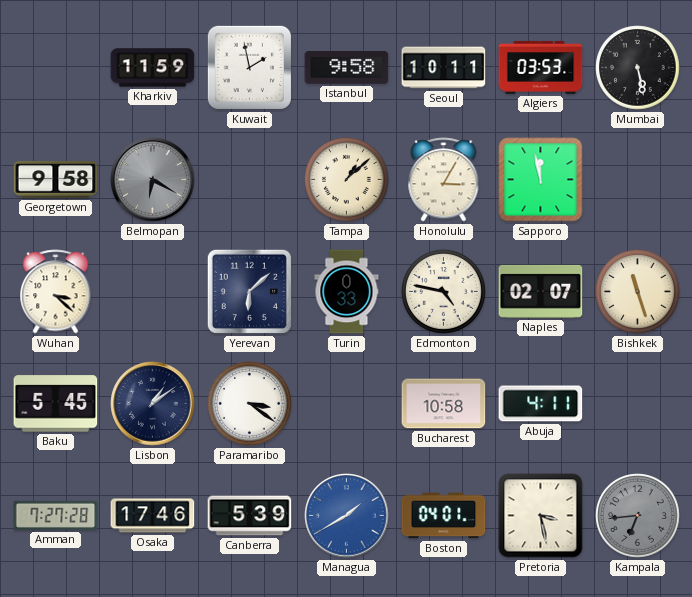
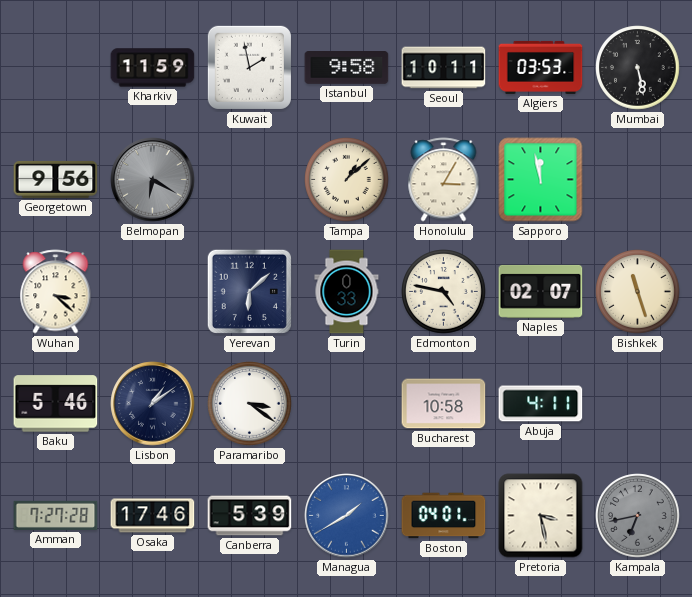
Georgetown: 9:58 -> 9:56
Baku: 5:45 -> 5:46
Kampala: 6:44 -> 6:43
